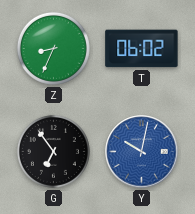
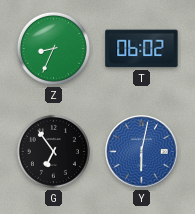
Y: 10:02 -> 6:02
